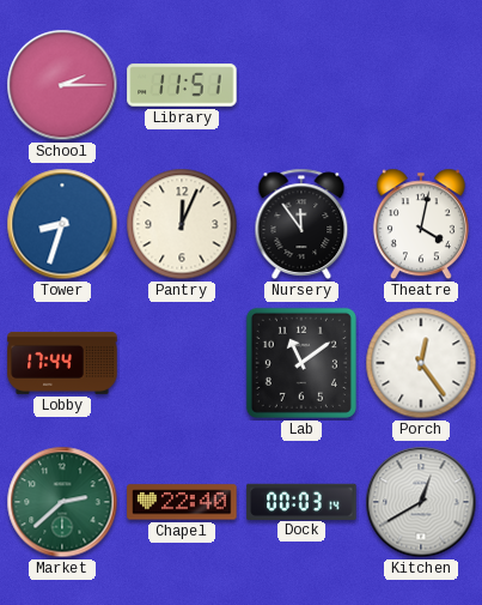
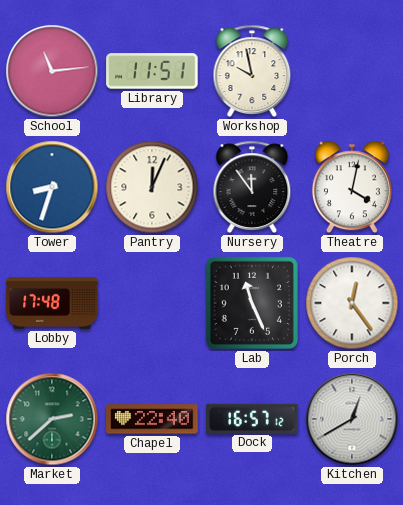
School: 2:15 -> 11:14
Workshop: none -> 9:58
Lobby: 17:44 -> 17:48
Lab: 11:09 -> 11:26
Dock: 00:03 -> 16:57
